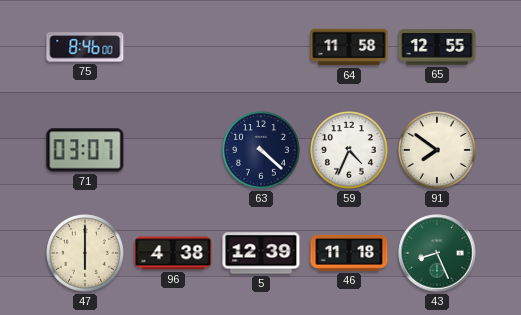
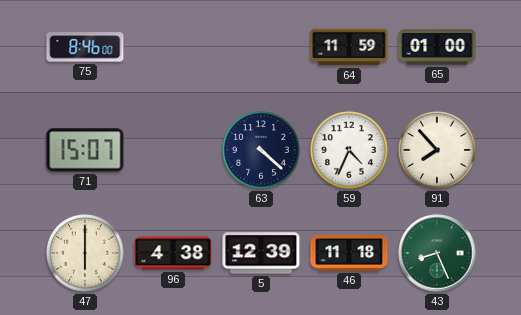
64: 11:58 -> 11:59
65: 12:55 -> 01:00
71: 03:07 -> 15:07
91: 7:51 -> 7:53
